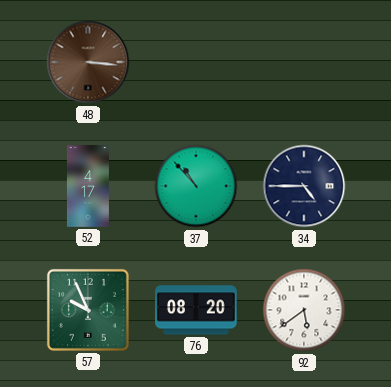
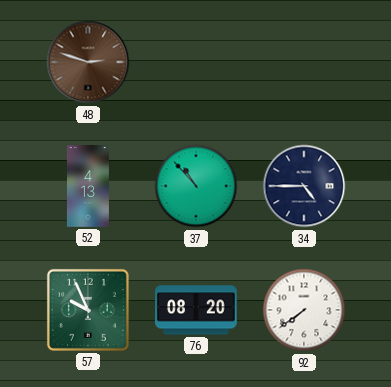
48: 3:16 -> 2:48
52: 4:17 -> 4:13
92: 5:39 -> 7:39
